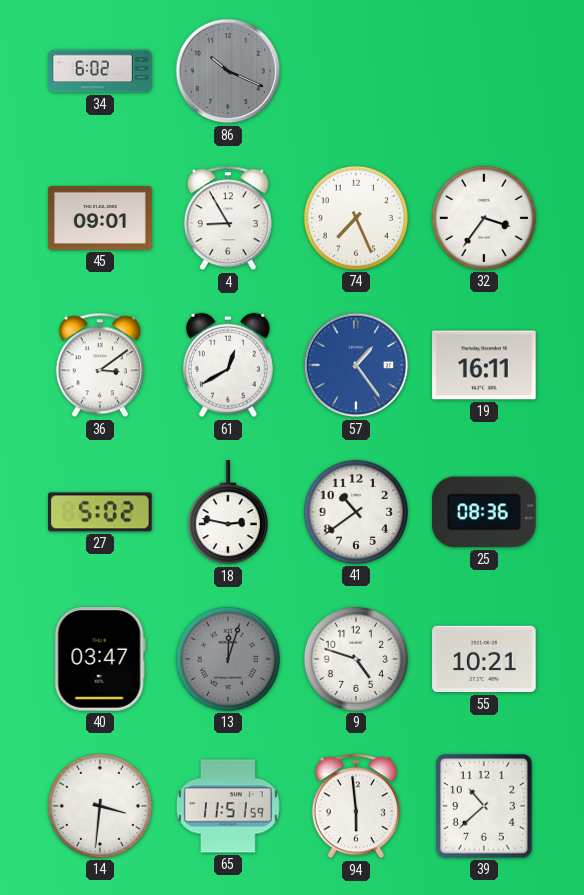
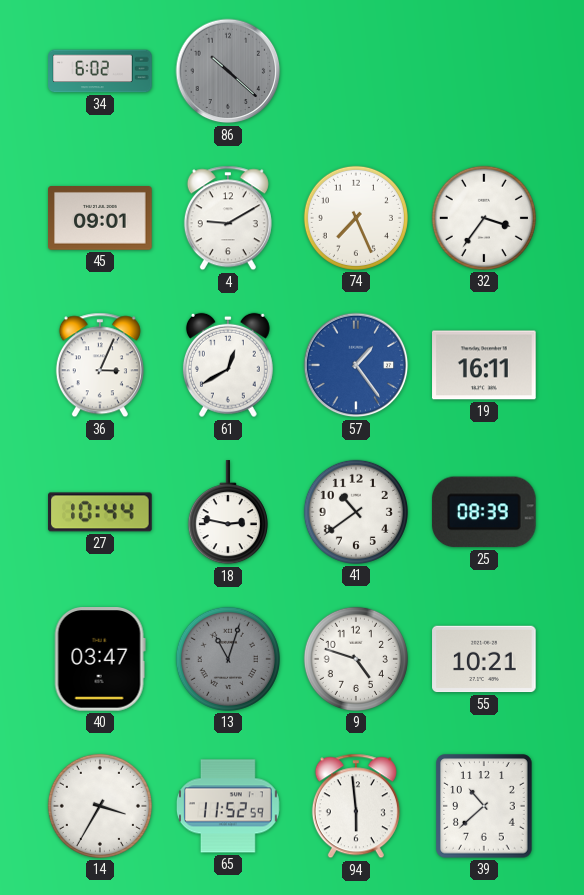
86: 10:19 -> 10:22
4: 8:55 -> 9:10
36: 3:09 -> 3:04
27: 5:02 -> 10:44
25: 08:36 -> 08:39
13: 12:03 -> 11:03
14: 3:31 -> 3:35
65: 11:51 -> 11:52
